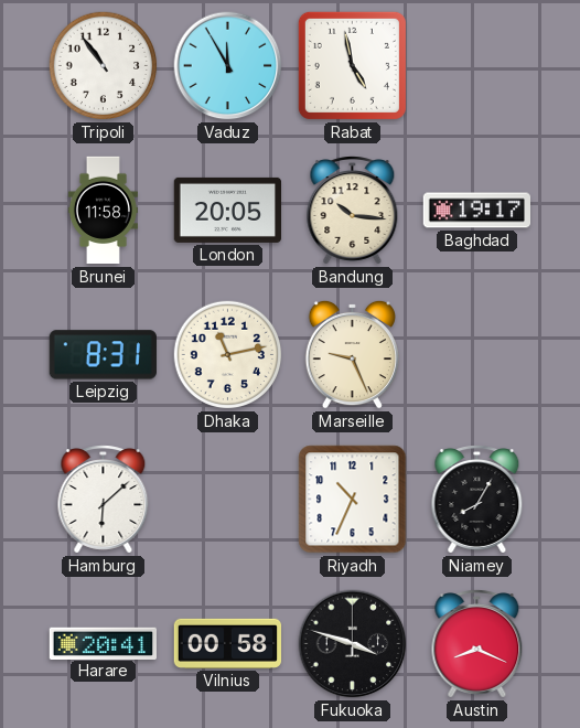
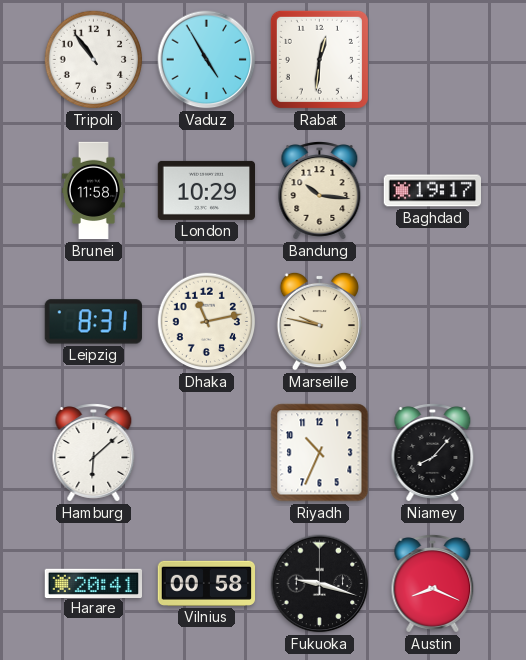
Vaduz: 11:55 -> 4:55
Rabat: 4:58 -> 12:31
London: 20:05 -> 10:29
Marseille: 9:26 -> 9:47
Niamey: 8:05 -> 8:07
Fukuoka: 3:48 -> 9:18
